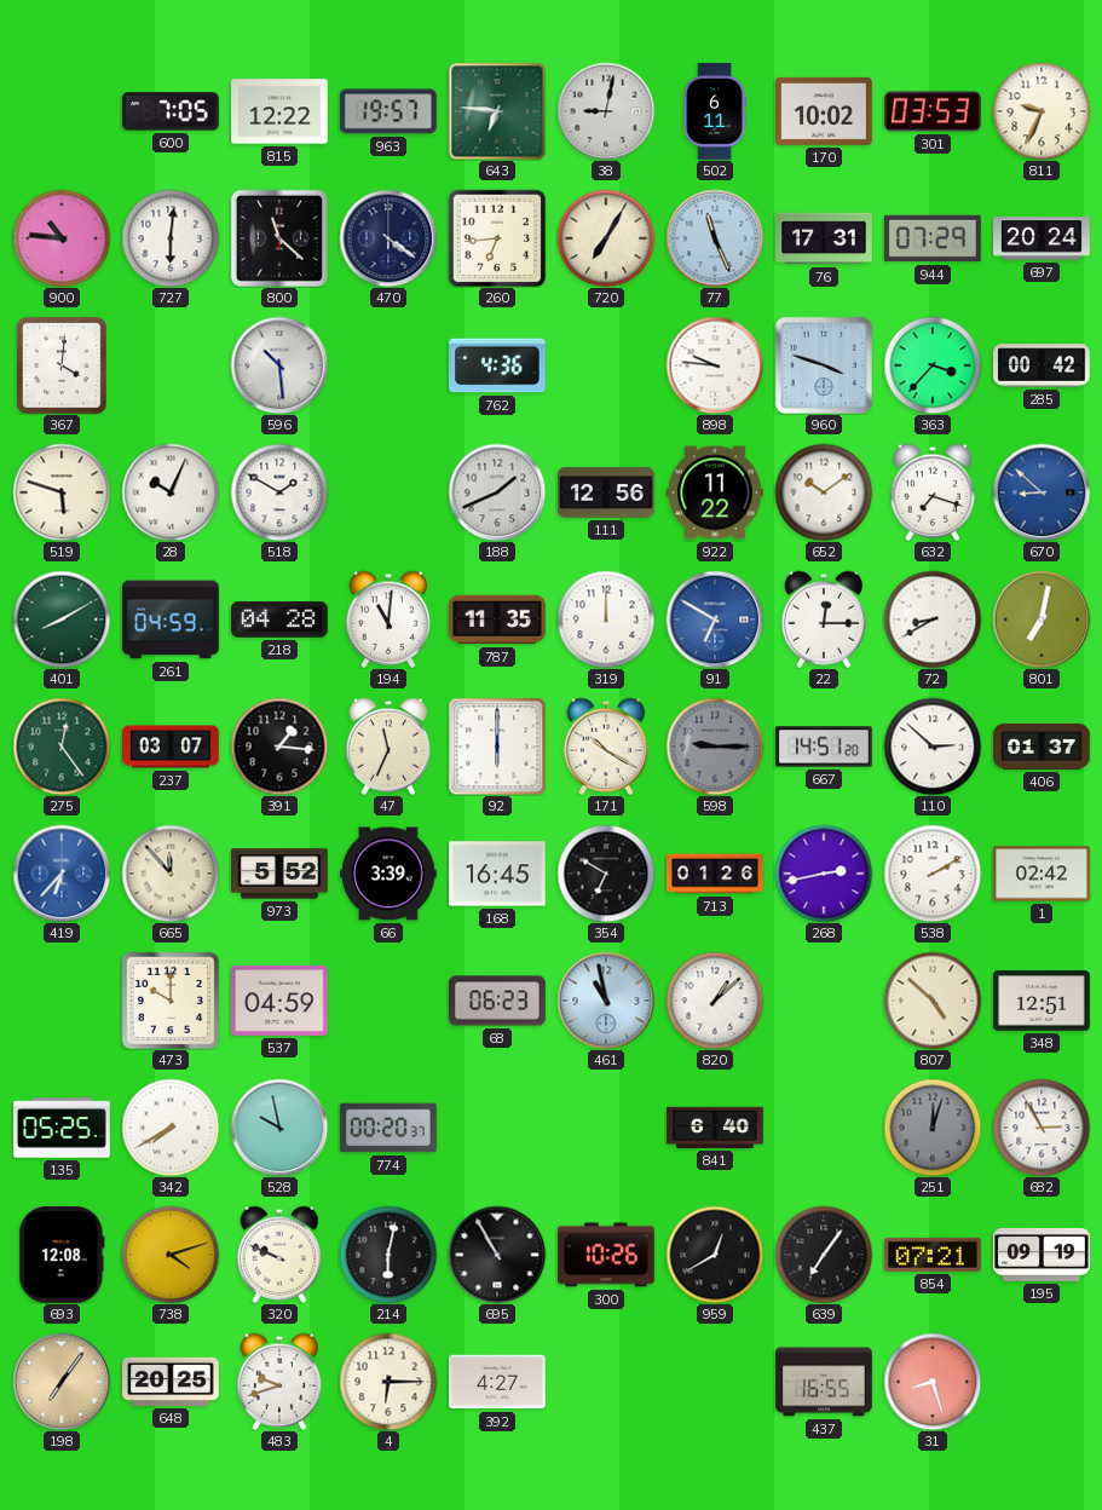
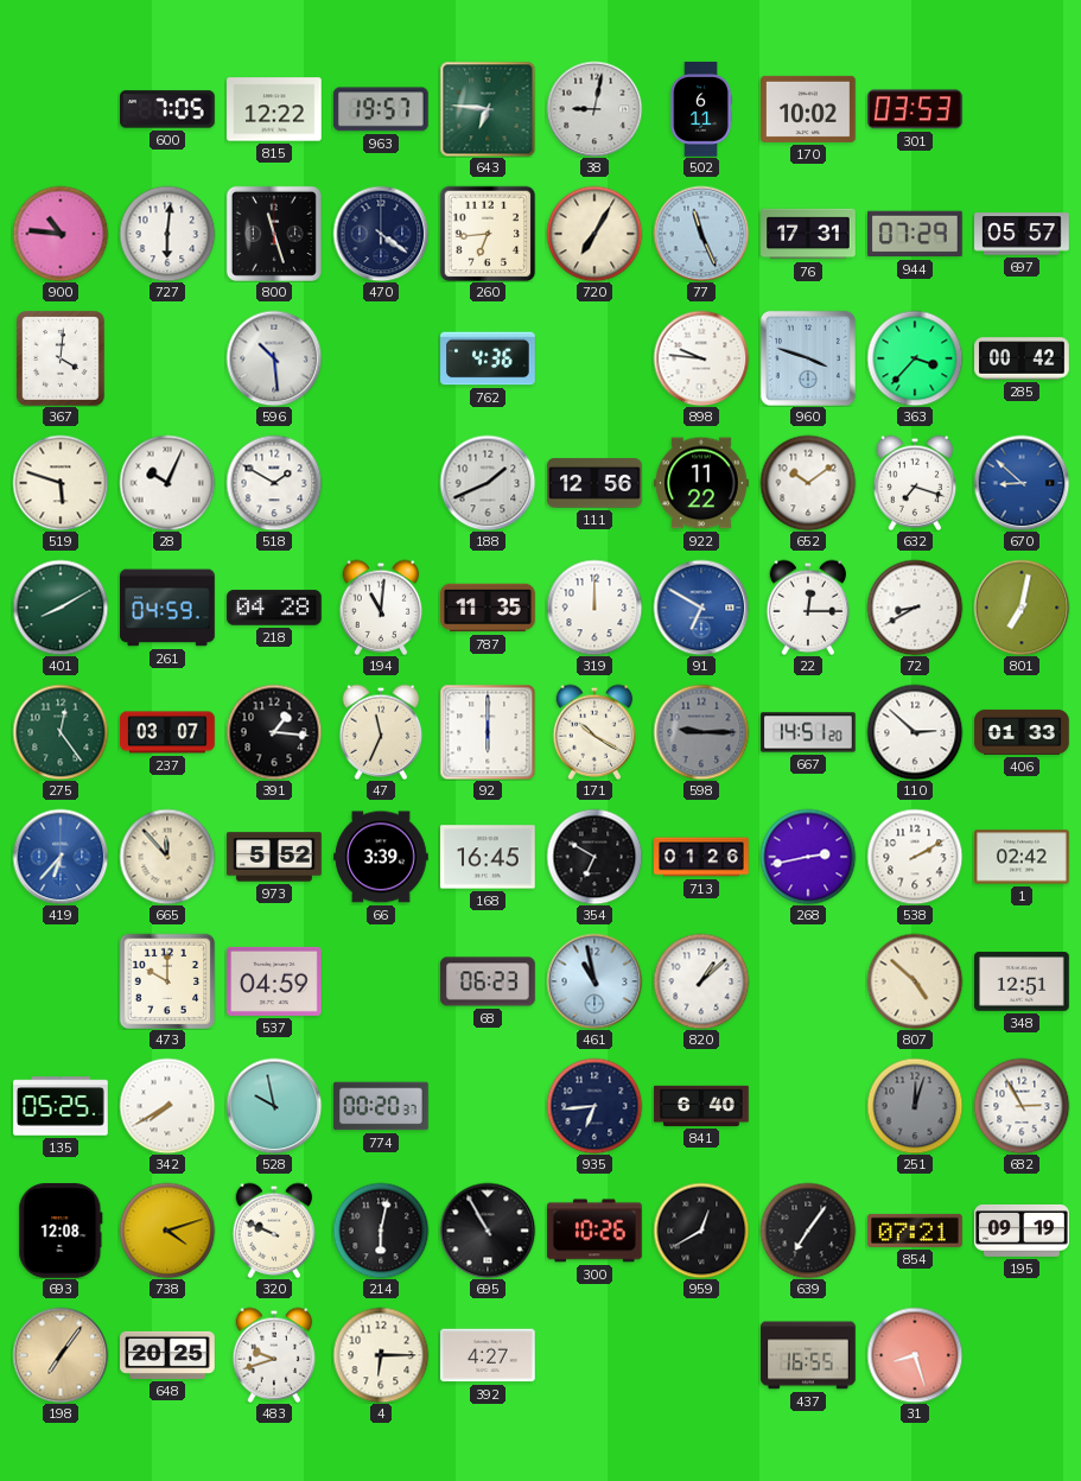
811: 9:34 -> none
800: 11:22 -> 11:27
697: 20:24 -> 05:57
406: 01:37 -> 01:33
935: none -> 6:44
